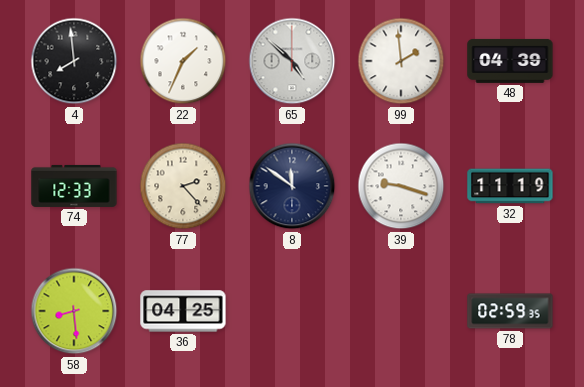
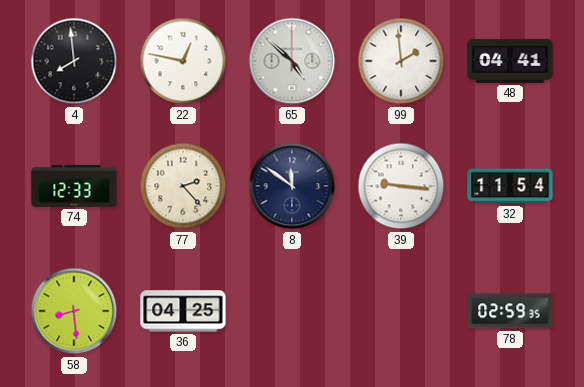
22: 1:34 -> 12:47
48: 04:39 -> 04:41
39: 9:18 -> 9:16
32: 11:19 -> 11:54
